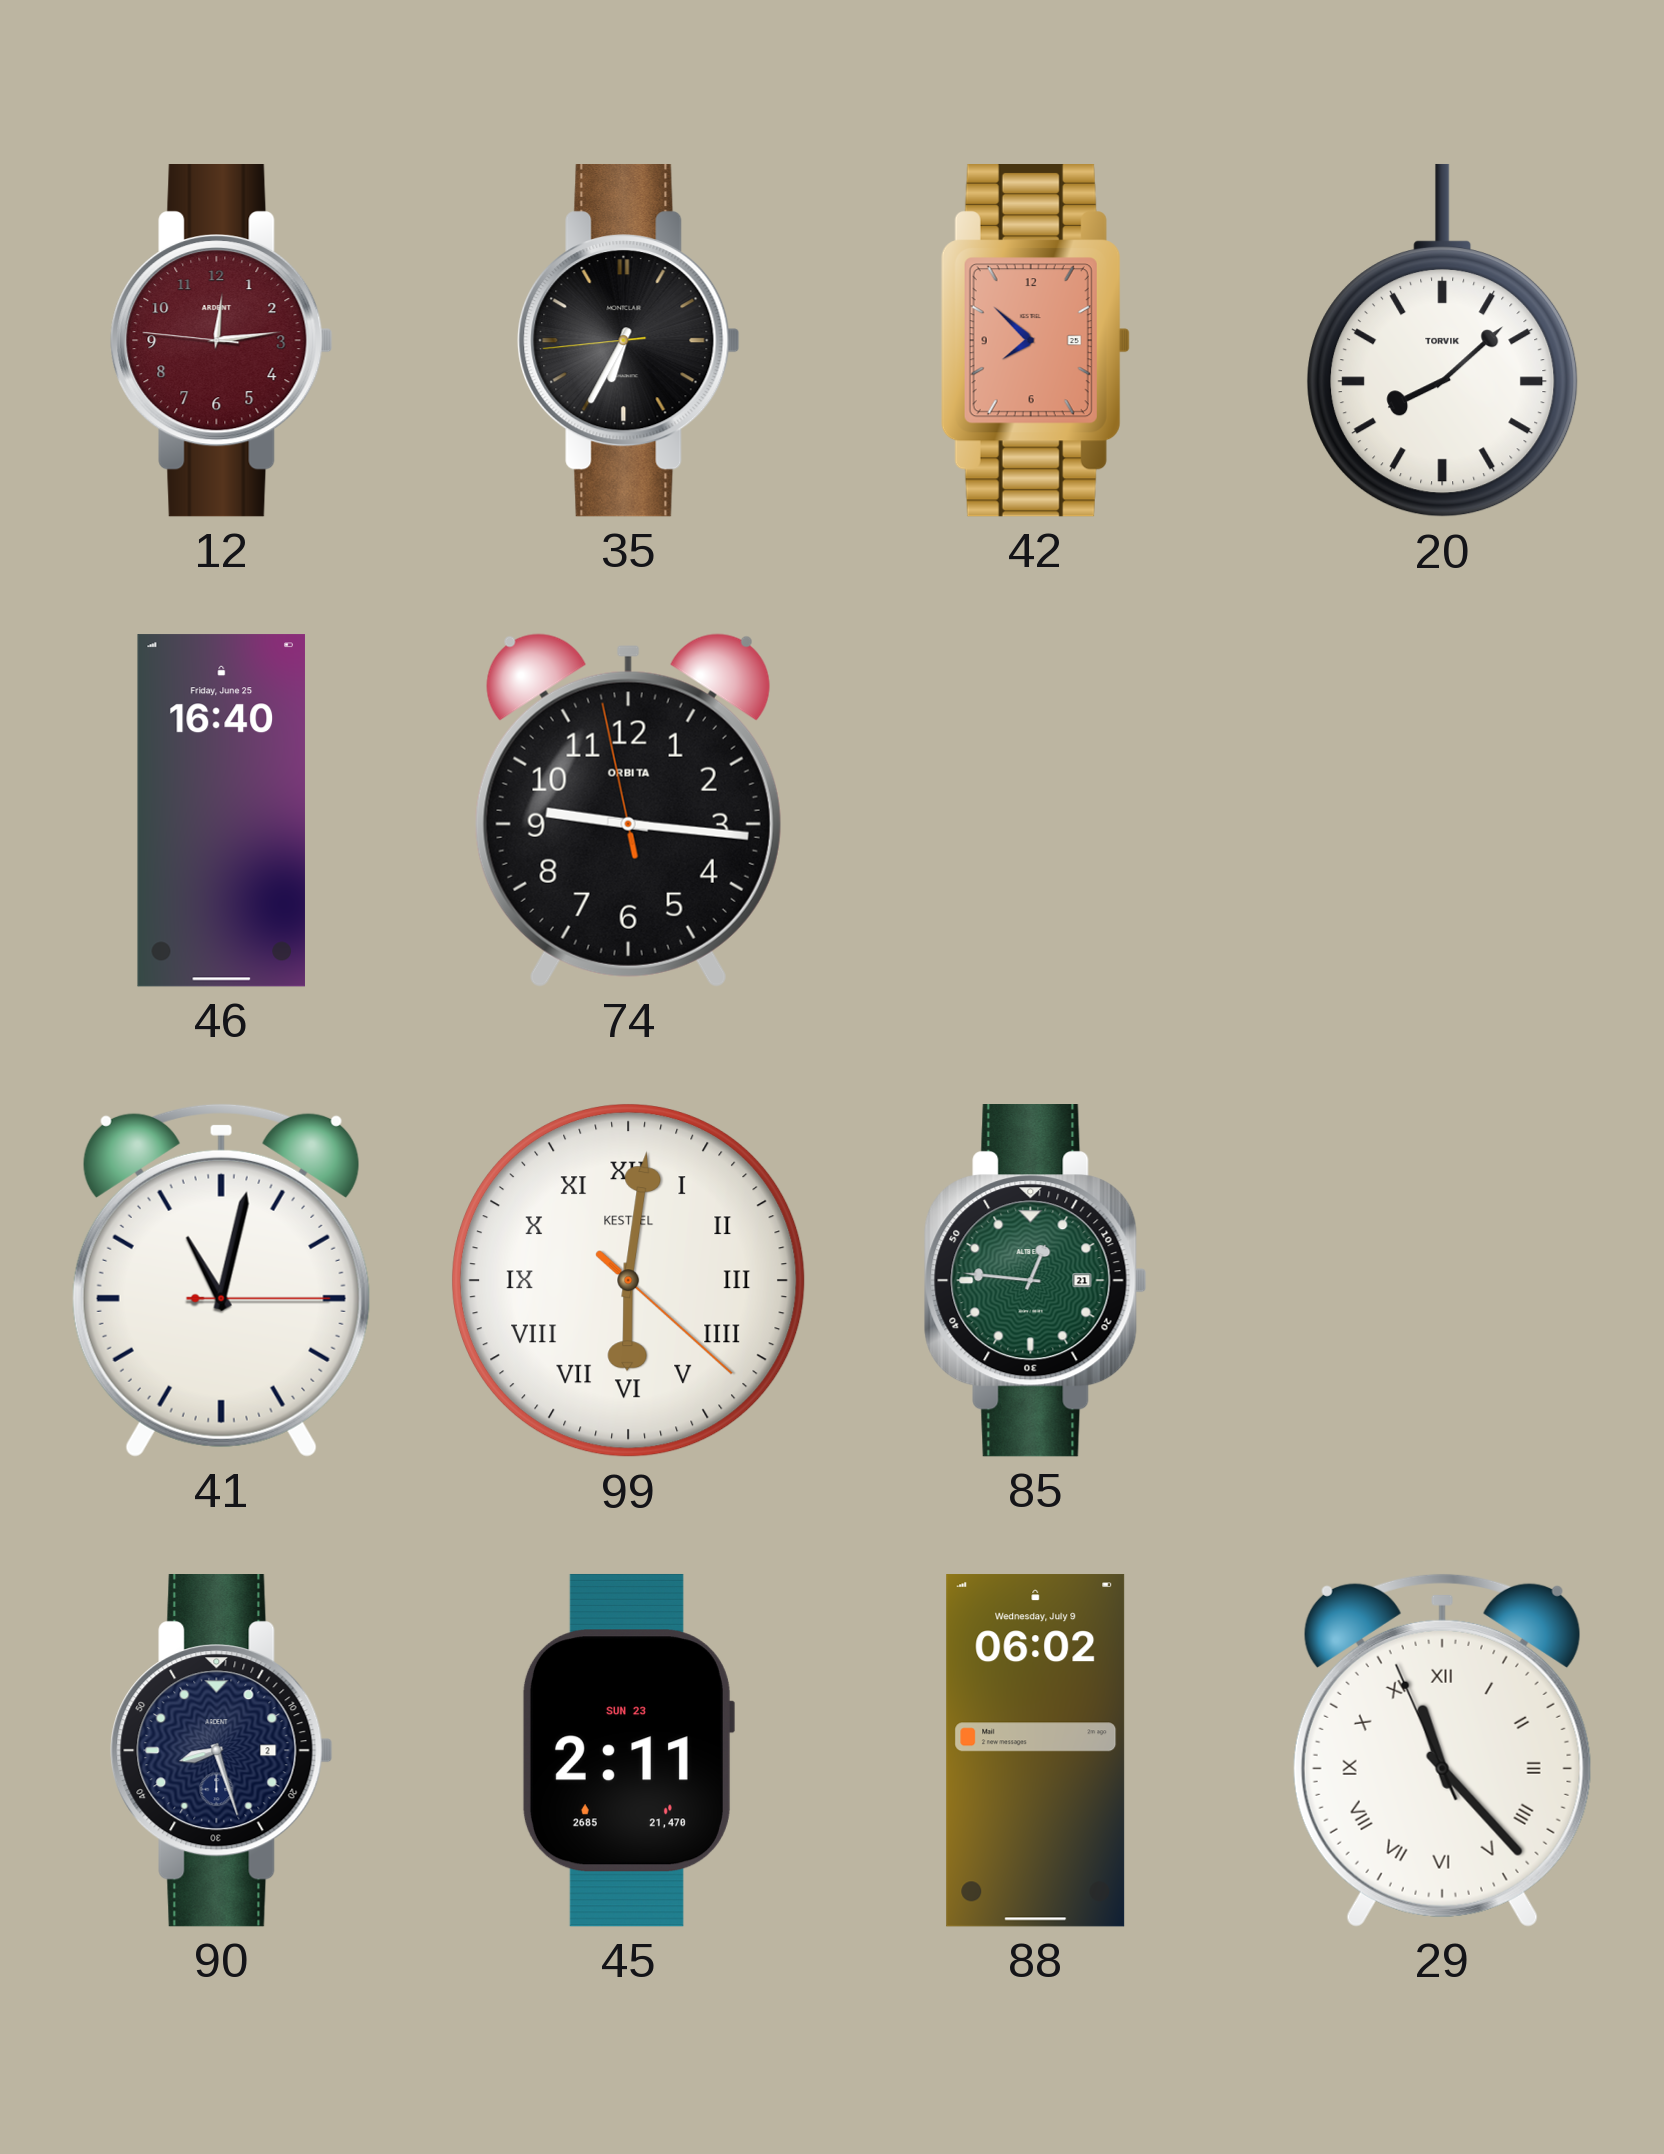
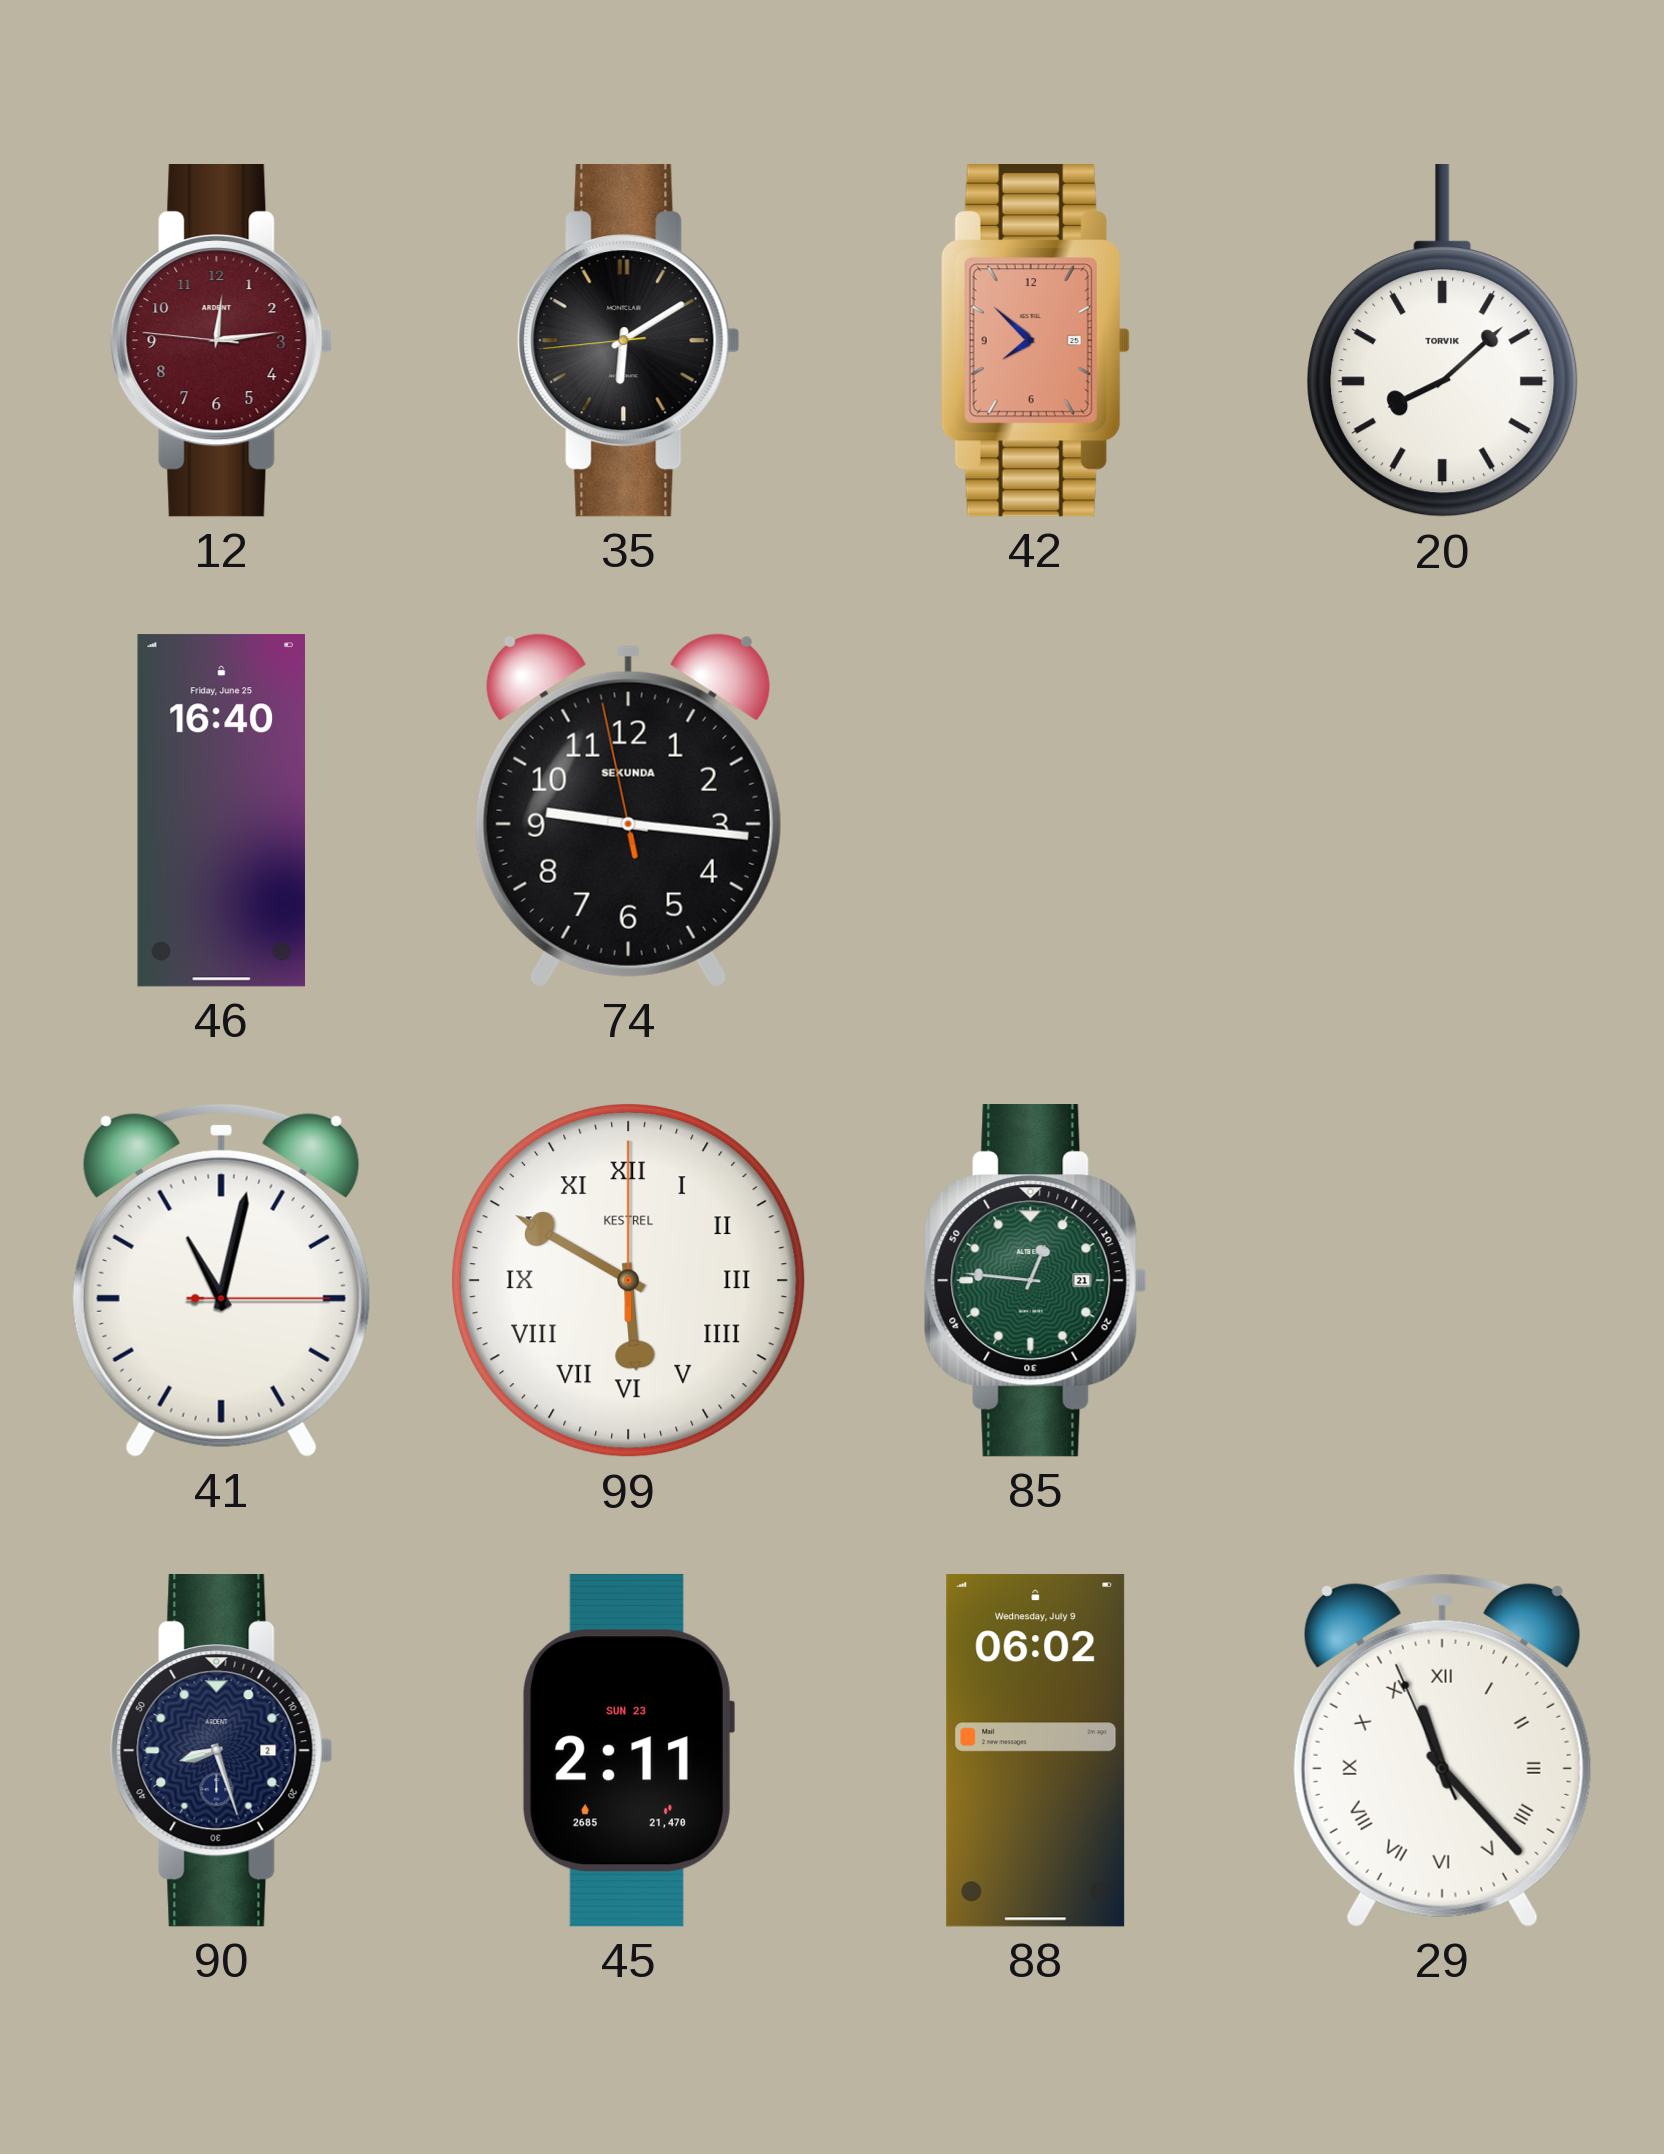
35: 6:34 -> 6:09
74 brand: ORBITA -> SEKUNDA
99: 6:01 -> 5:50
